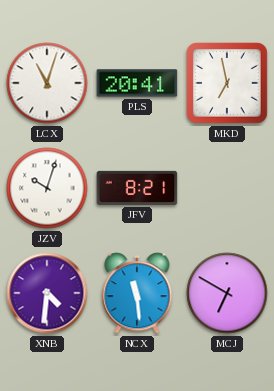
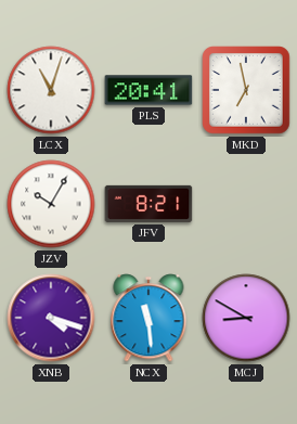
JZV: 10:03 -> 10:05
XNB: 4:31 -> 4:18
MCJ: 6:50 -> 8:50
